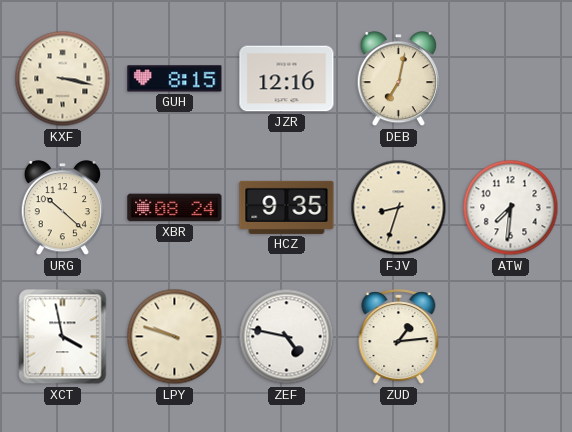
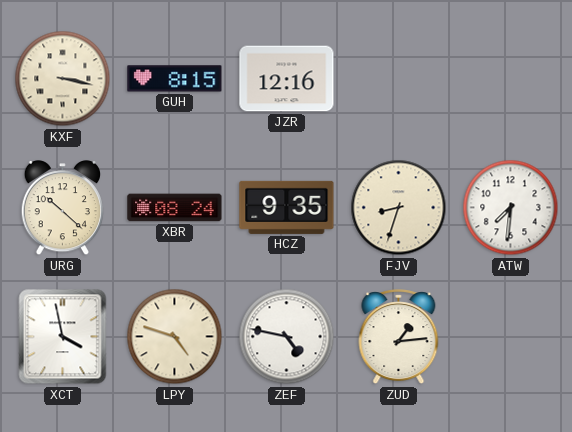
DEB: 7:02 -> none
LPY: 9:48 -> 4:48
